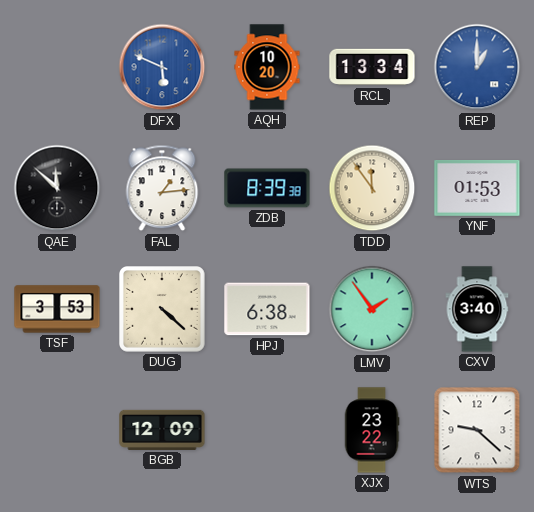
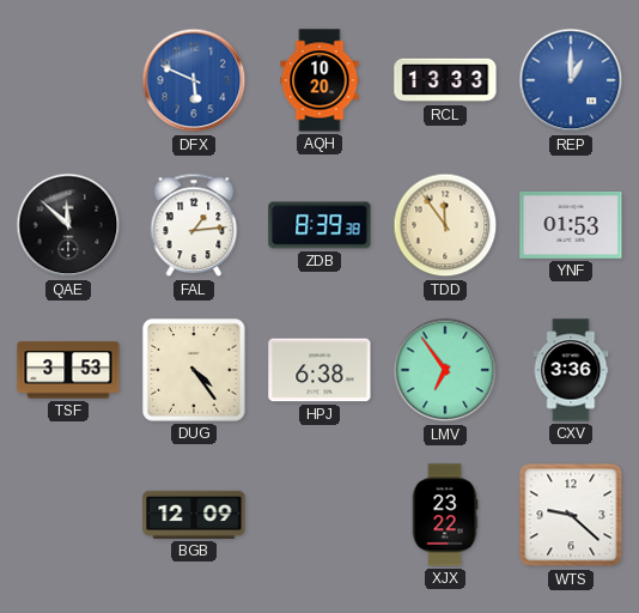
RCL: 13:34 -> 13:33
DUG: 4:22 -> 4:24
LMV: 1:54 -> 6:54
CXV: 3:40 -> 3:36
